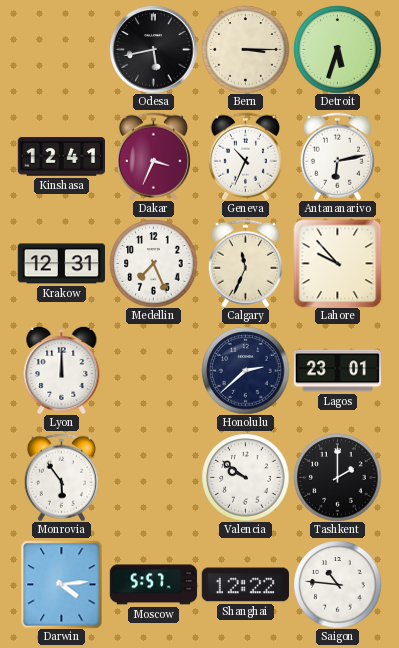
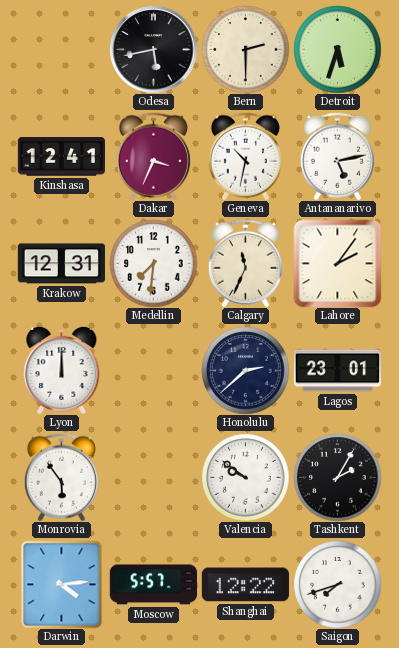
Bern: 3:15 -> 2:30
Geneva: 10:34 -> 10:32
Antananarivo: 6:13 -> 5:13
Medellin: 7:26 -> 7:31
Lahore: 9:53 -> 2:06
Tashkent: 2:00 -> 2:05
Saigon: 10:46 -> 7:42
